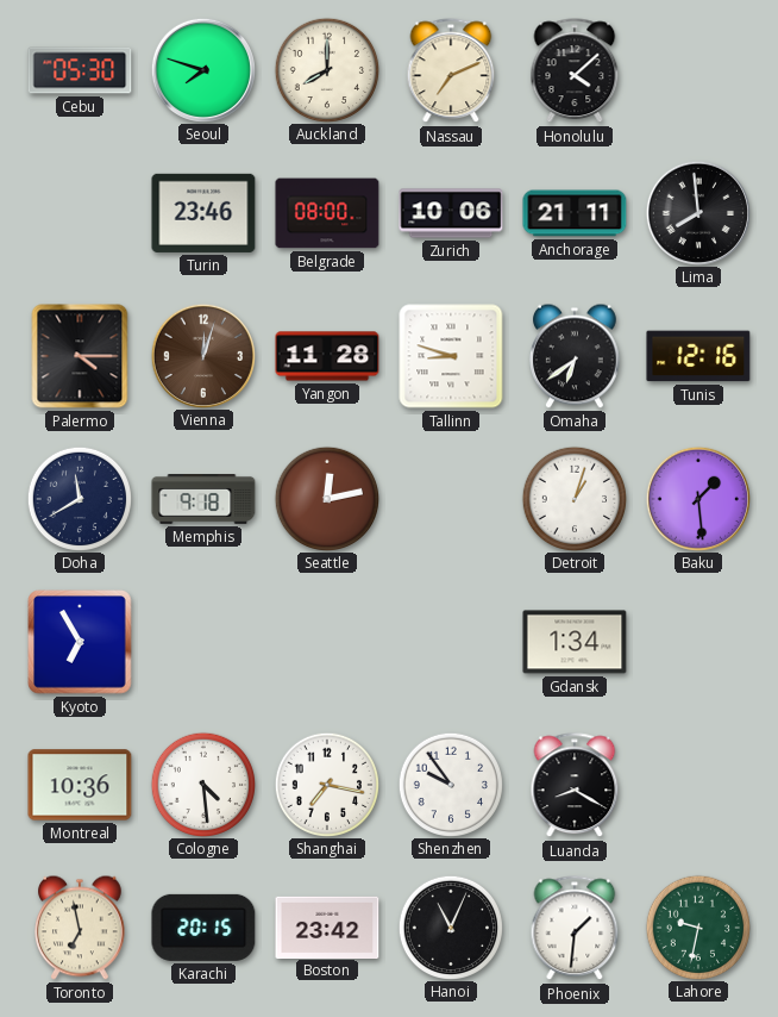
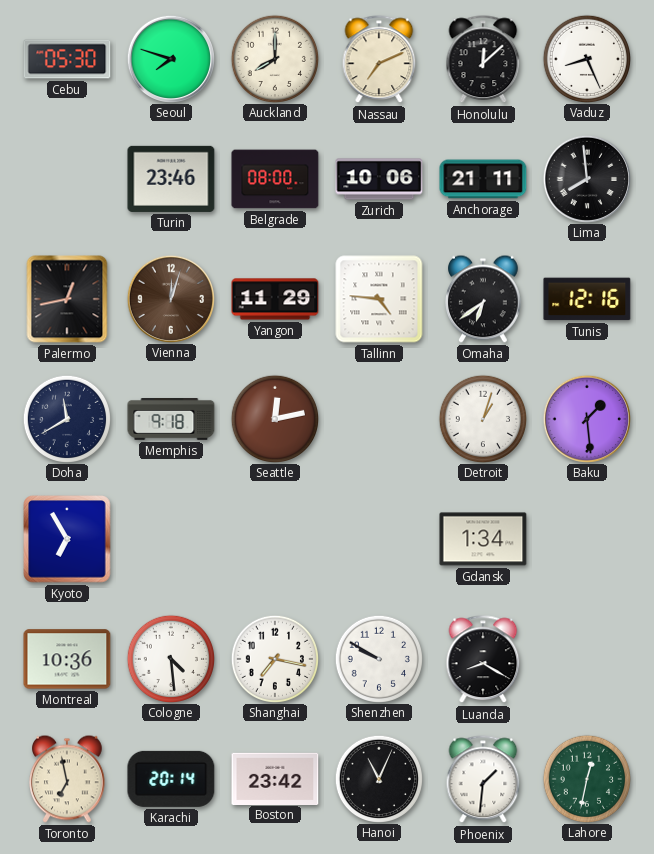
Honolulu: 4:08 -> 12:08
Vaduz: none -> 8:26
Palermo: 4:15 -> 12:43
Yangon: 11:28 -> 11:29
Tallinn: 8:48 -> 4:46
Shenzhen: 9:54 -> 9:50
Karachi: 20:15 -> 20:14
Lahore: 9:32 -> 12:32
